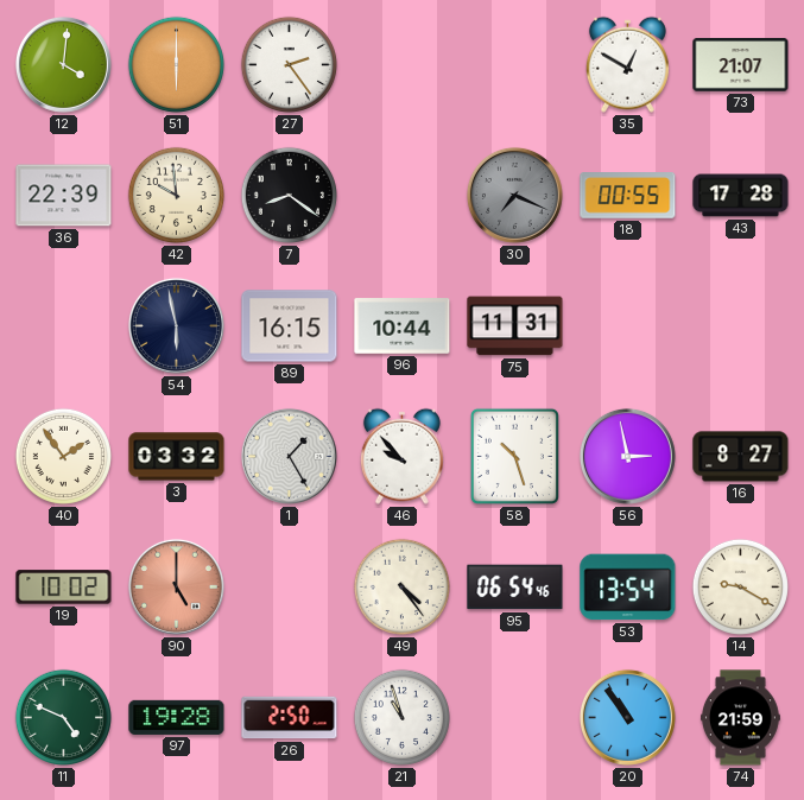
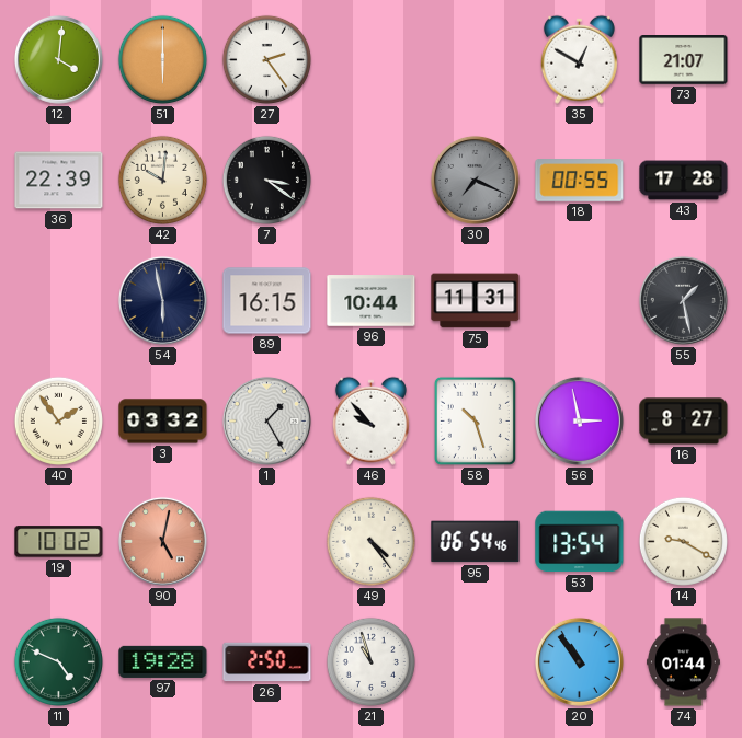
42: 9:59 -> 10:01
7: 8:21 -> 3:21
55: none -> 1:28
90: 5:00 -> 5:02
74: 21:59 -> 01:44
